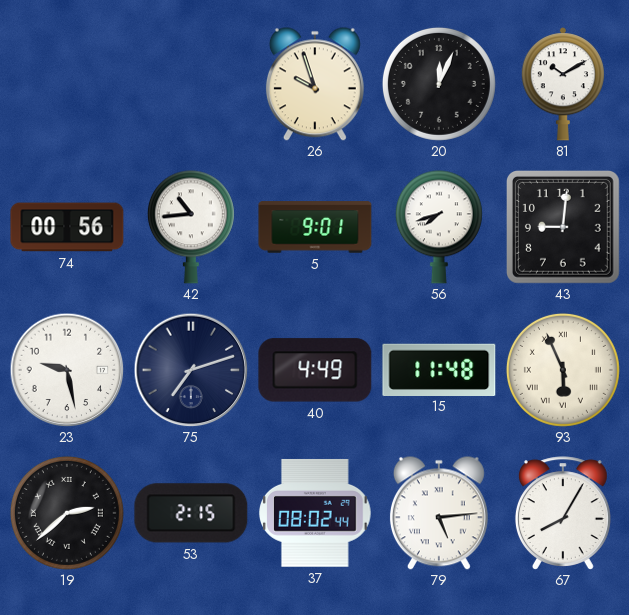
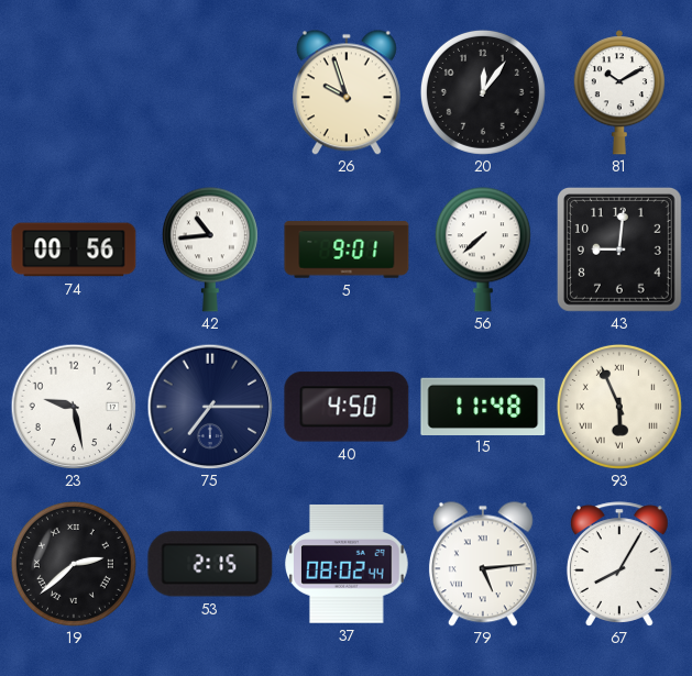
20: 12:04 -> 12:06
56: 7:42 -> 7:38
75: 7:12 -> 7:15
40: 4:49 -> 4:50
